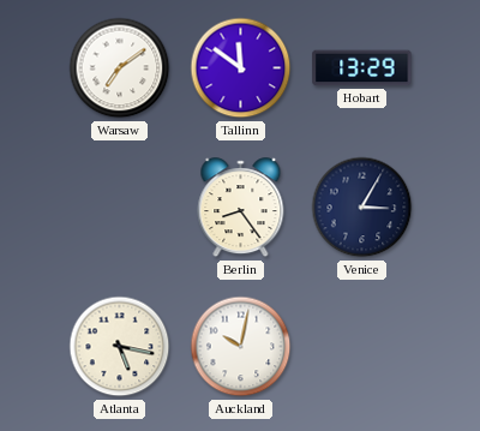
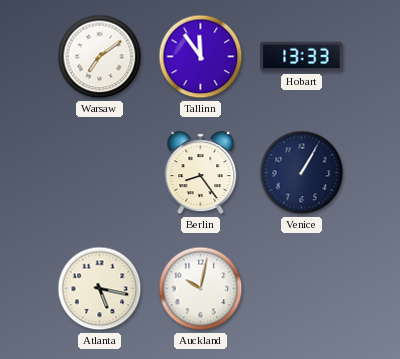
Tallinn: 11:51 -> 11:54
Hobart: 13:29 -> 13:33
Venice: 3:05 -> 1:05
